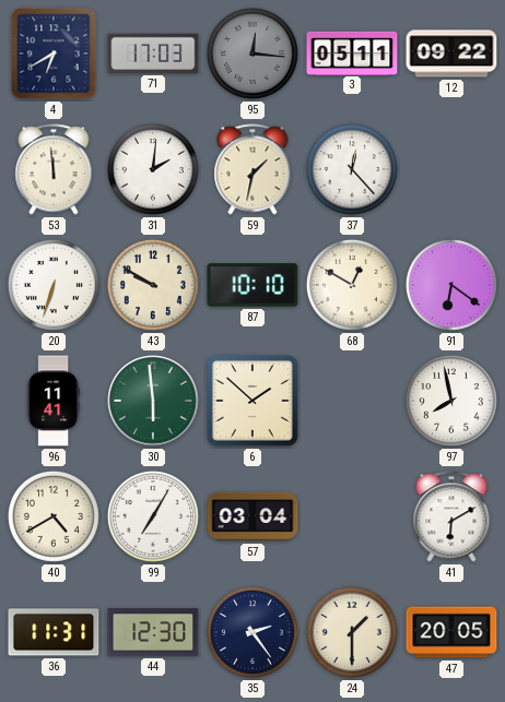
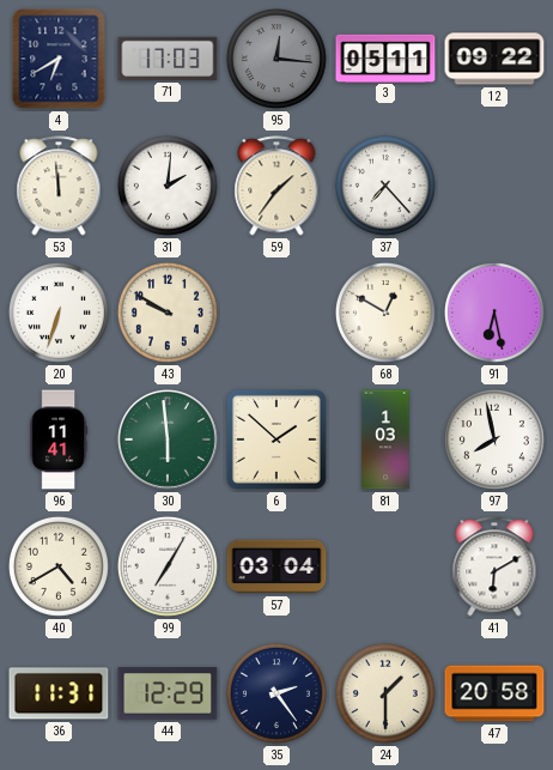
59: 1:32 -> 1:36
37: 12:23 -> 7:23
87: 10:10 -> none
91: 6:21 -> 6:28
81: none -> 1:03
44: 12:30 -> 12:29
47: 20:05 -> 20:58
